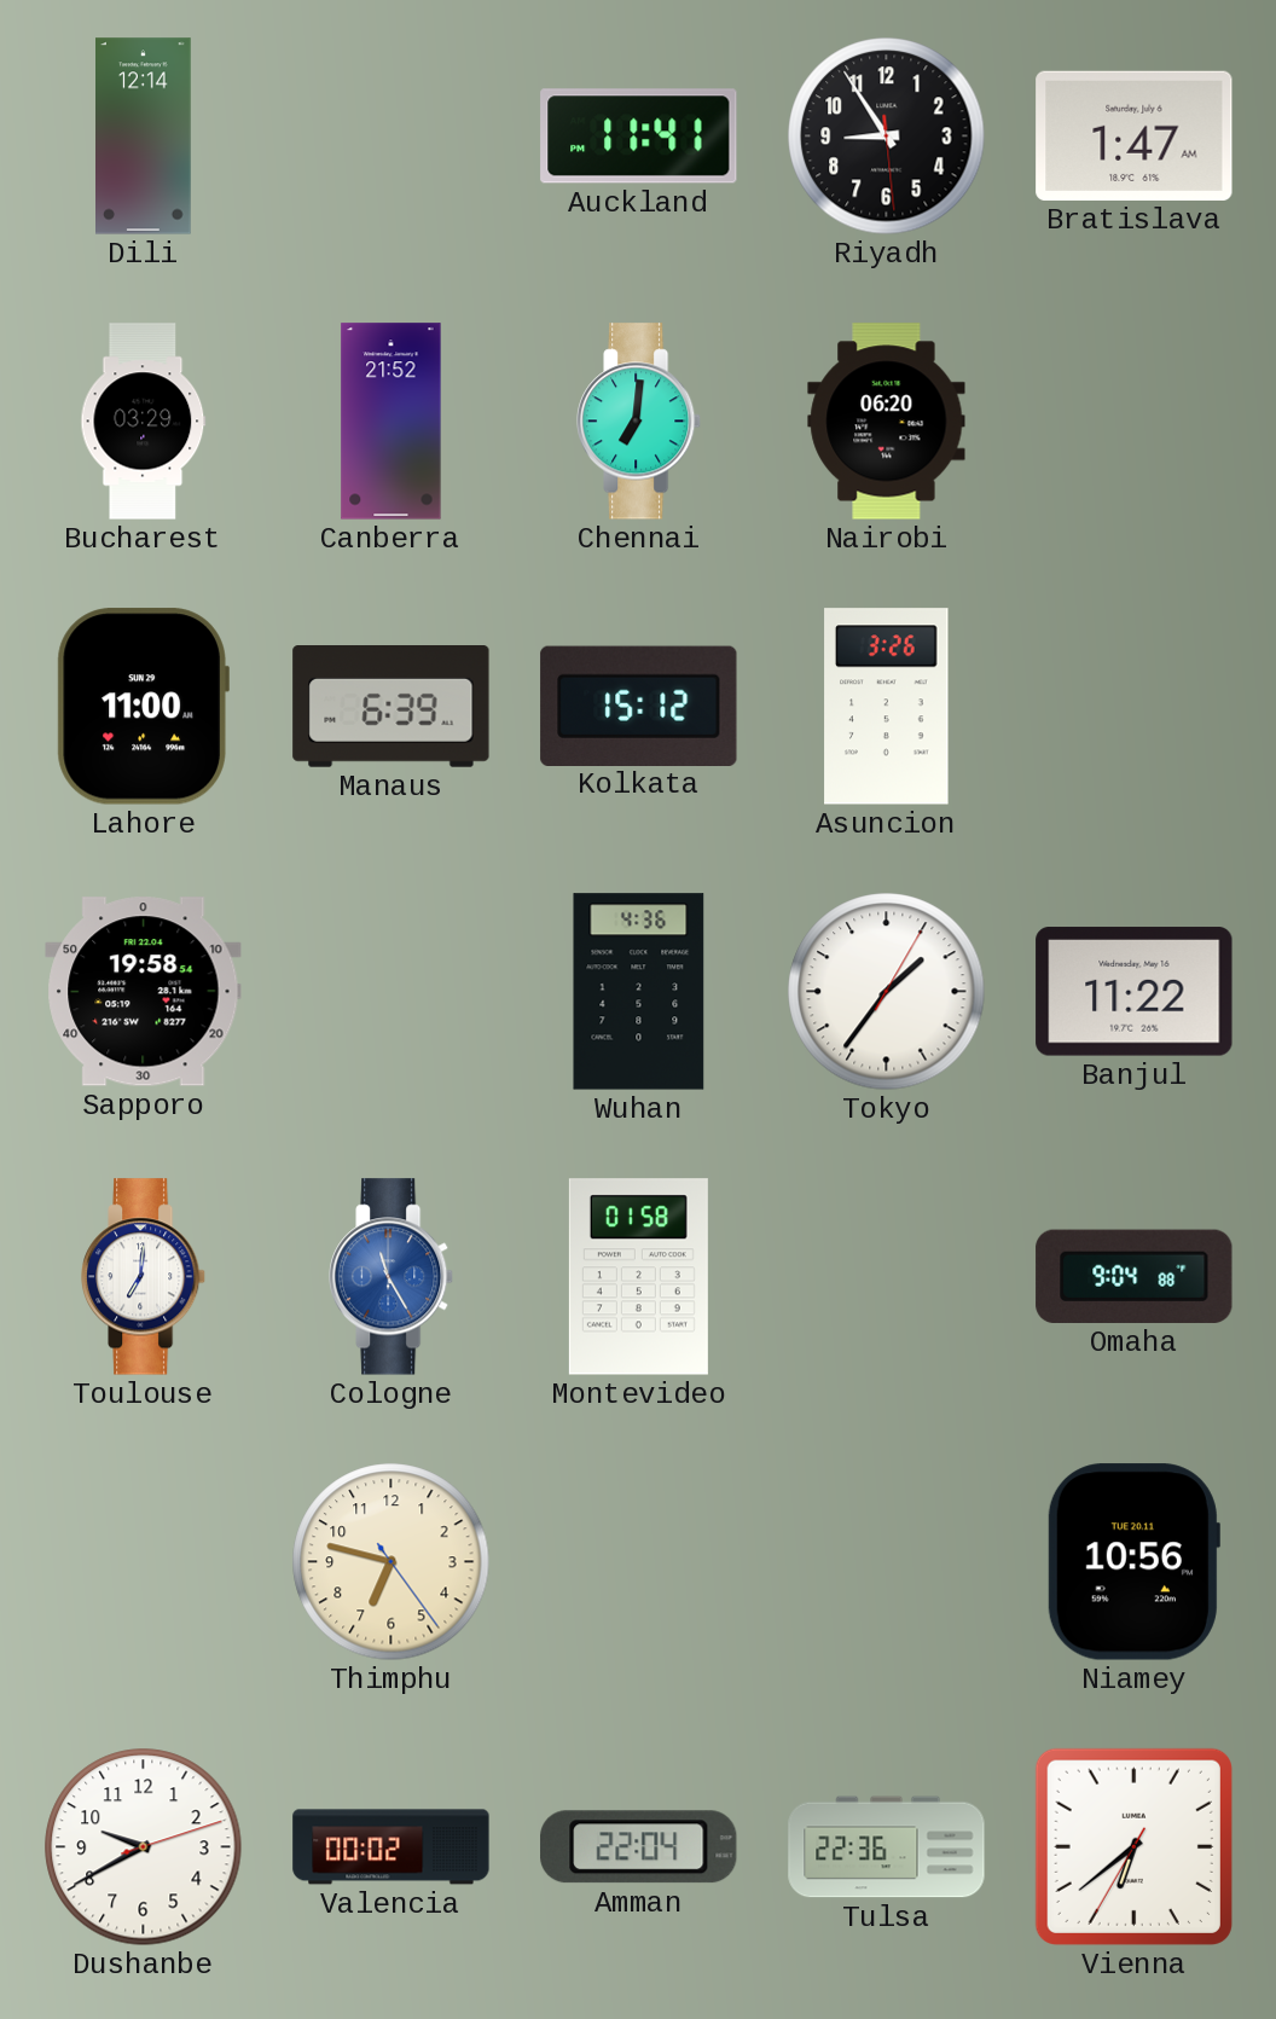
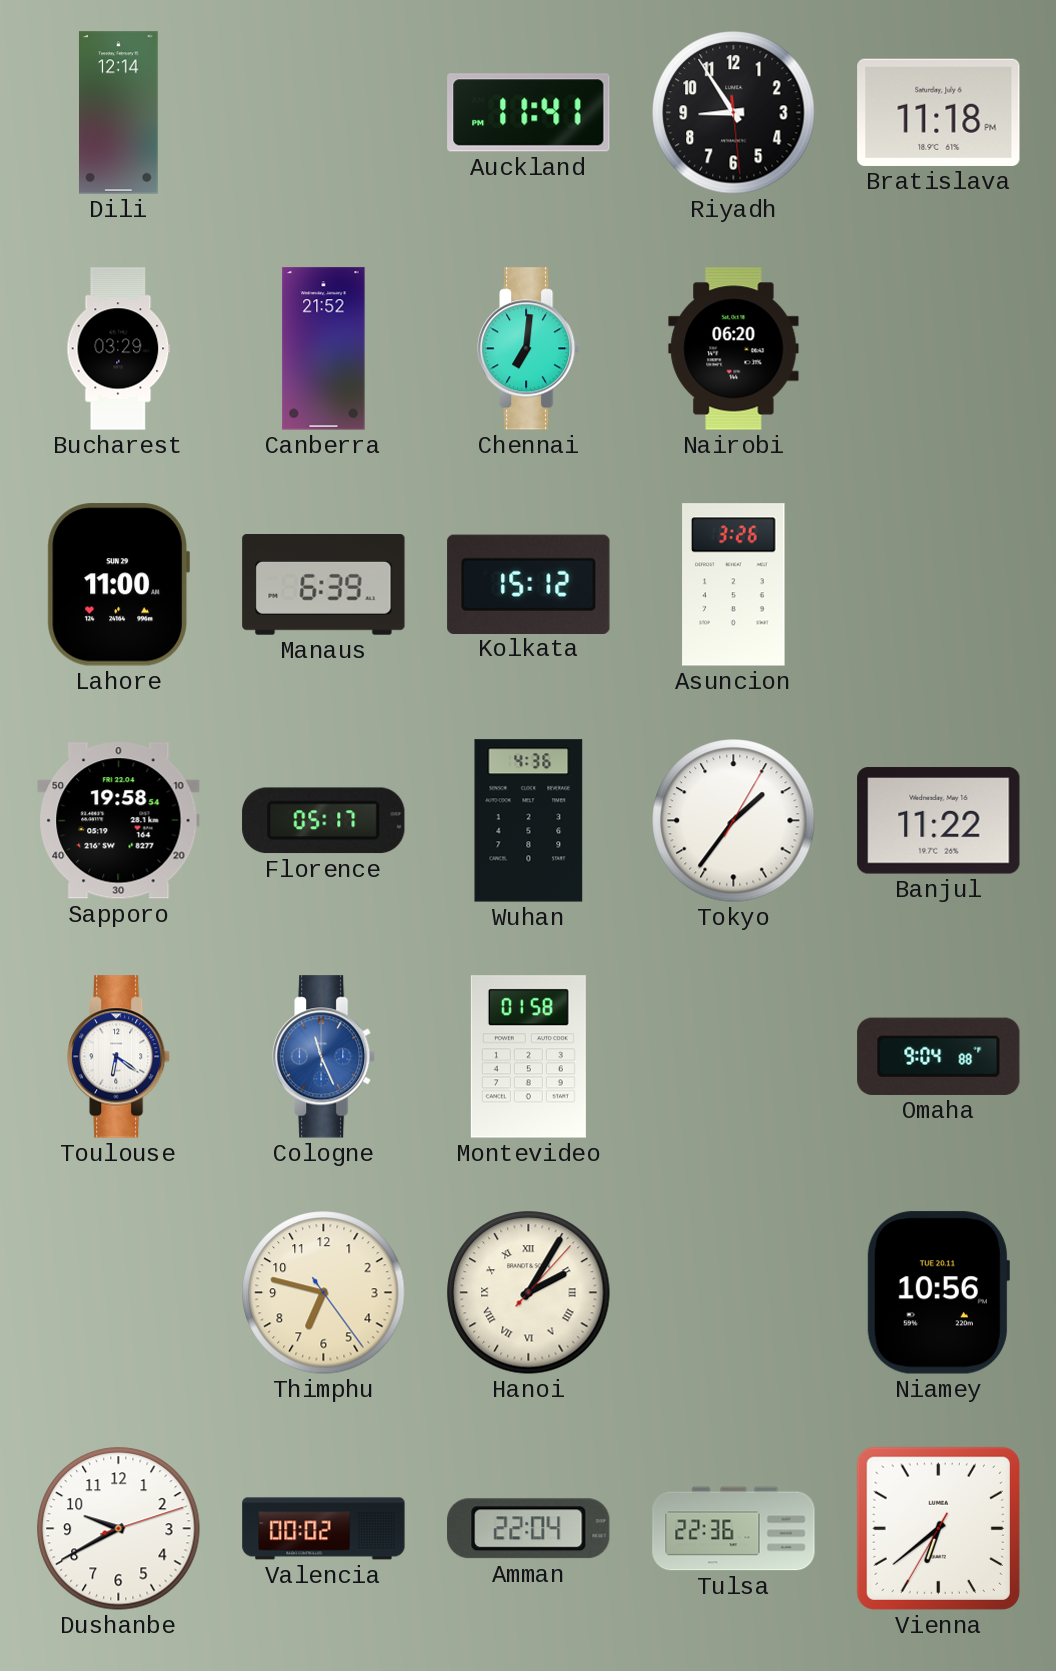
Bratislava: 1:47 -> 11:18
Florence: none -> 05:17
Toulouse: 7:01 -> 6:21
Cologne: 11:25 -> 11:26
Hanoi: none -> 2:05
